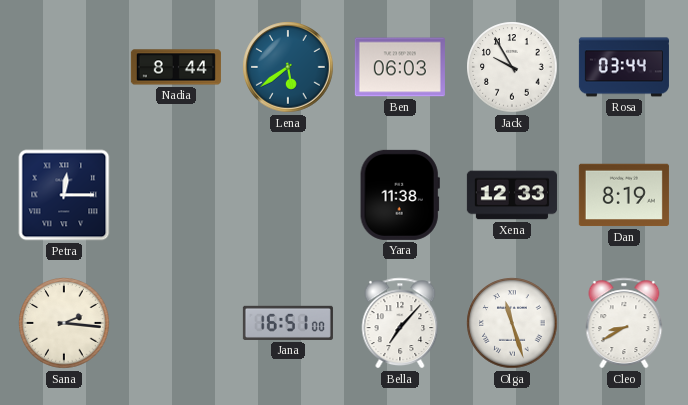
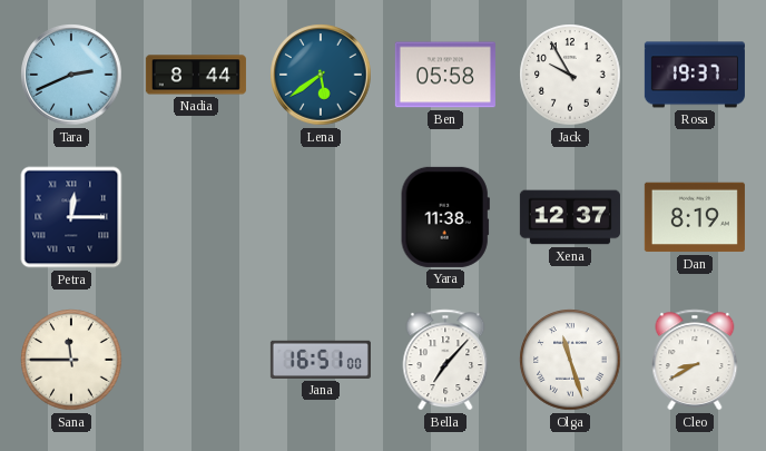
Tara: none -> 2:41
Ben: 06:03 -> 05:58
Rosa: 03:44 -> 19:37
Xena: 12:33 -> 12:37
Sana: 2:16 -> 11:45
